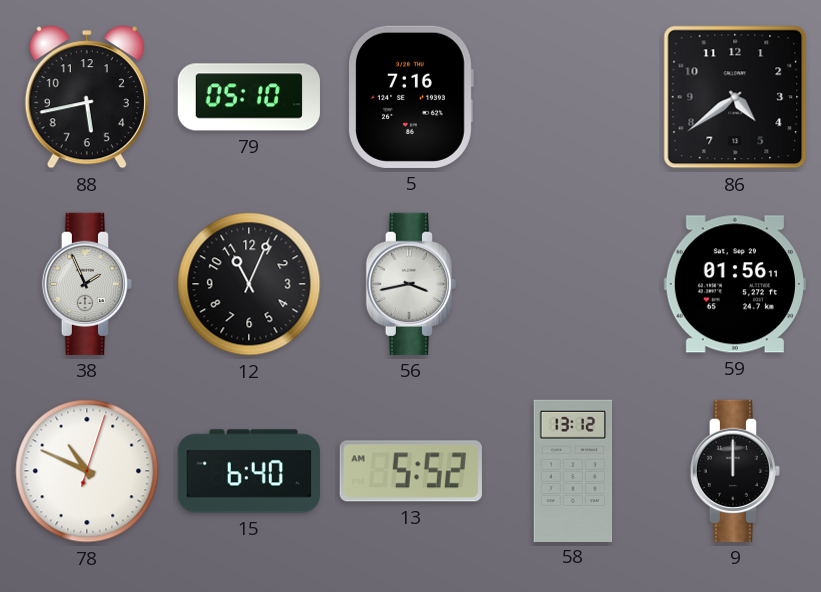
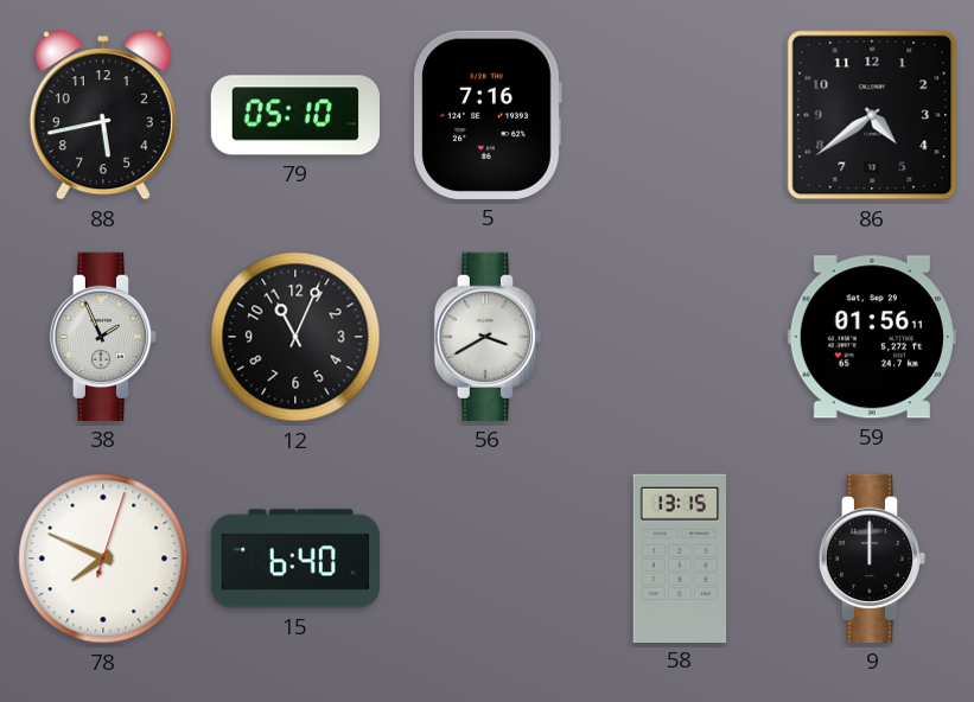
56: 3:43 -> 3:40
78: 10:49 -> 7:49
13: 5:52 -> none
58: 13:12 -> 13:15
